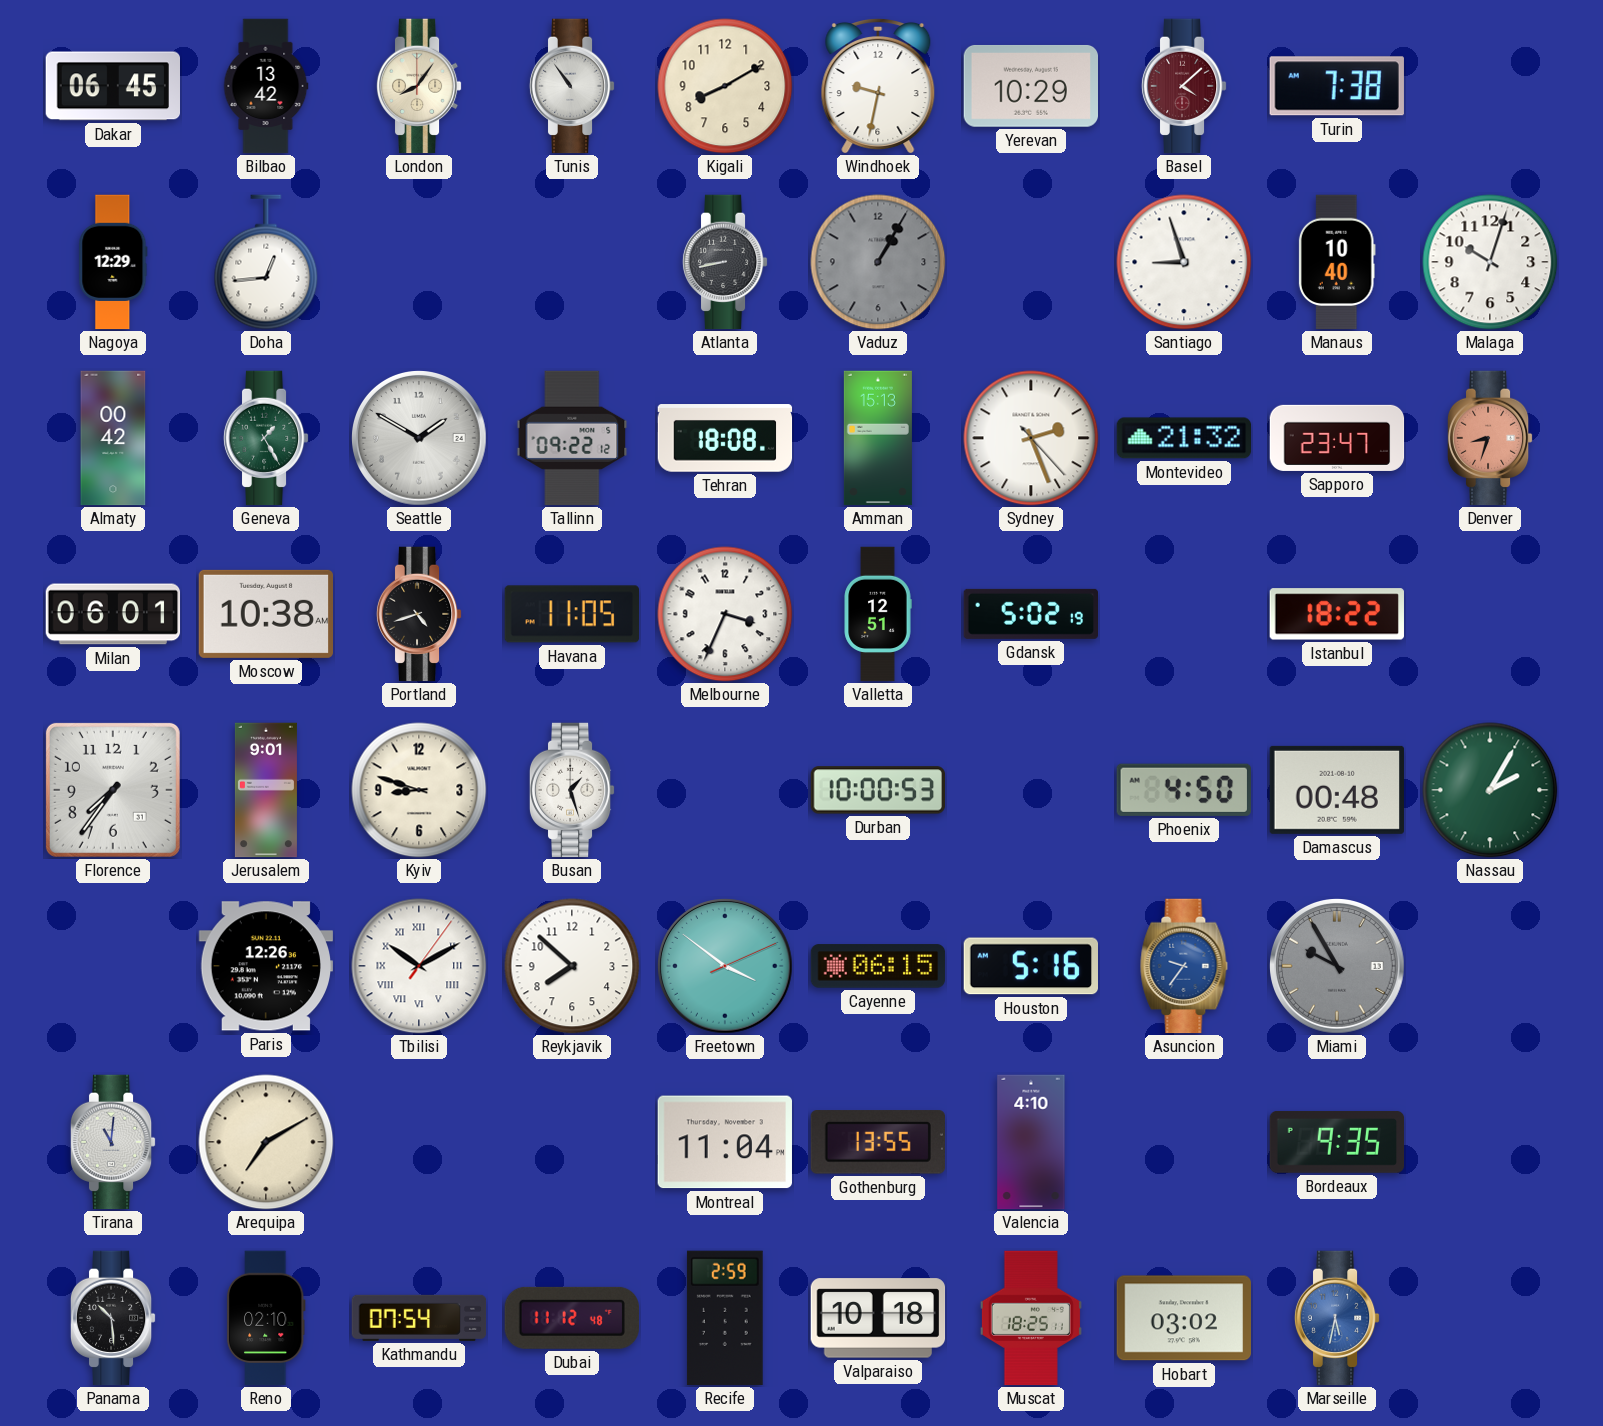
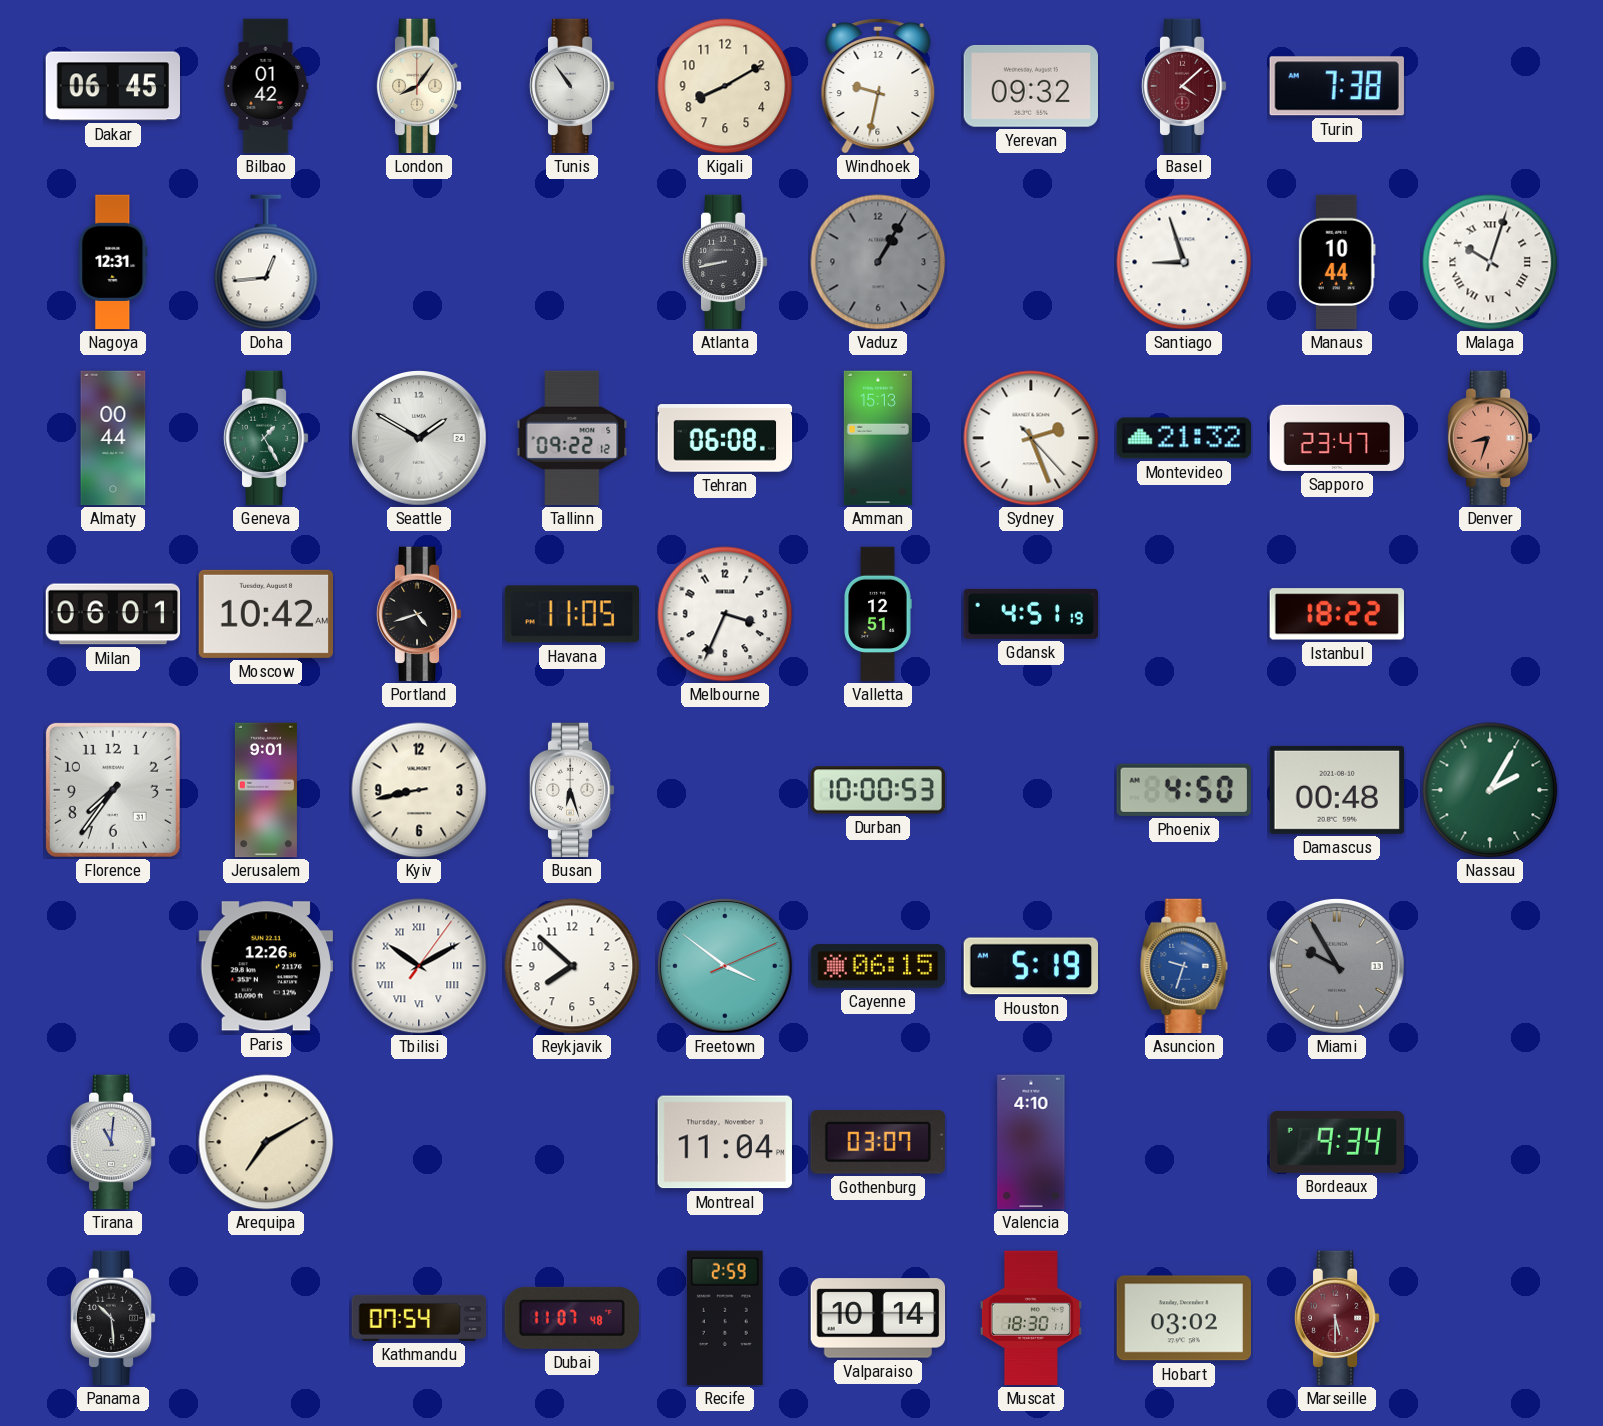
Bilbao: 13:42 -> 01:42
Yerevan: 10:29 -> 09:32
Nagoya: 12:29 -> 12:31
Manaus: 10:40 -> 10:44
Malaga numerals: Arabic -> Roman
Almaty: 00:42 -> 00:44
Tehran: 18:08 -> 06:08
Moscow: 10:38 -> 10:42
Gdansk: 5:02 -> 4:51
Kyiv: 8:48 -> 8:43
Busan: 1:27 -> 6:27
Houston: 5:16 -> 5:19
Asuncion: 9:36 -> 9:33
Gothenburg: 13:55 -> 03:07
Bordeaux: 9:35 -> 9:34
Reno: 02:10 -> none
Dubai: 11:12 -> 11:07
Valparaiso: 10:18 -> 10:14
Muscat: 18:25 -> 18:30
Marseille: 5:32 -> 5:30
Marseille dial: blue -> burgundy
